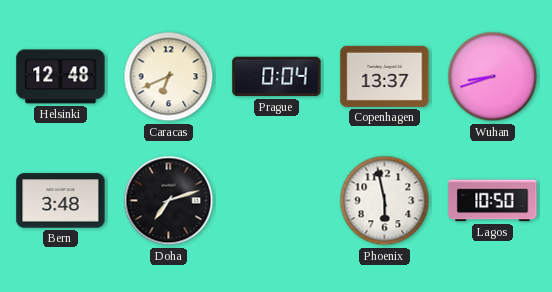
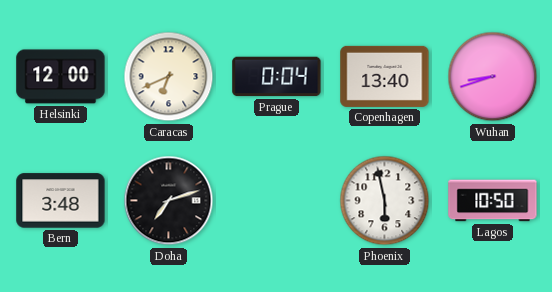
Helsinki: 12:48 -> 12:00
Copenhagen: 13:37 -> 13:40
